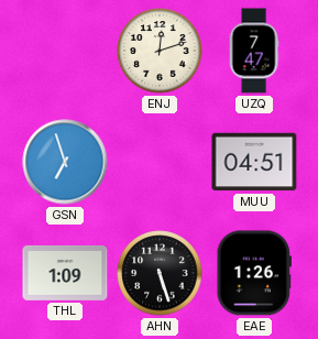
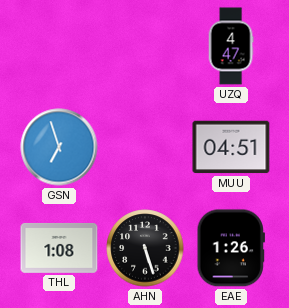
ENJ: 12:12 -> none
UZQ: 7:47 -> 4:47
THL: 1:09 -> 1:08
